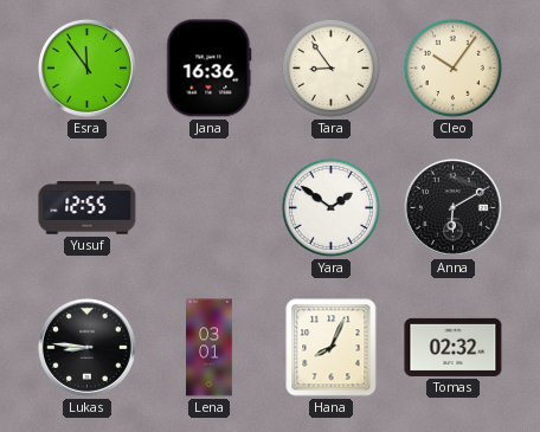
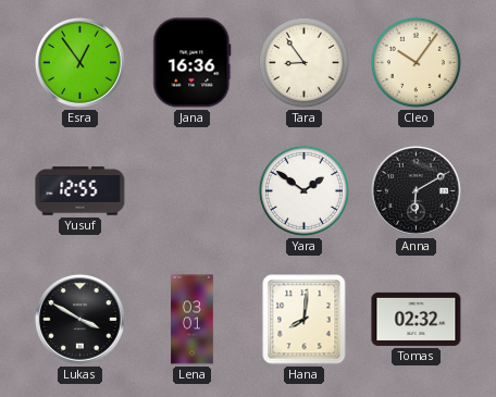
Esra: 11:54 -> 12:54
Lukas: 8:46 -> 3:50
Hana: 8:04 -> 8:01
